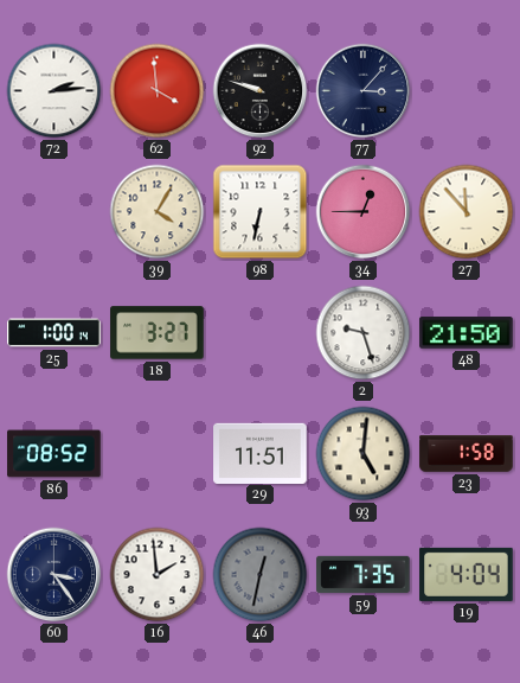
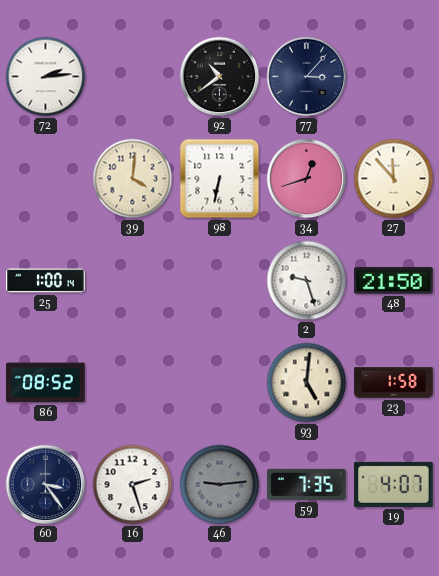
62: 3:59 -> none
92: 9:48 -> 10:39
39: 4:05 -> 4:01
34: 12:45 -> 12:42
18: 3:27 -> none
29: 11:51 -> none
16: 1:59 -> 2:27
46: 12:32 -> 9:14
19: 4:04 -> 4:07
